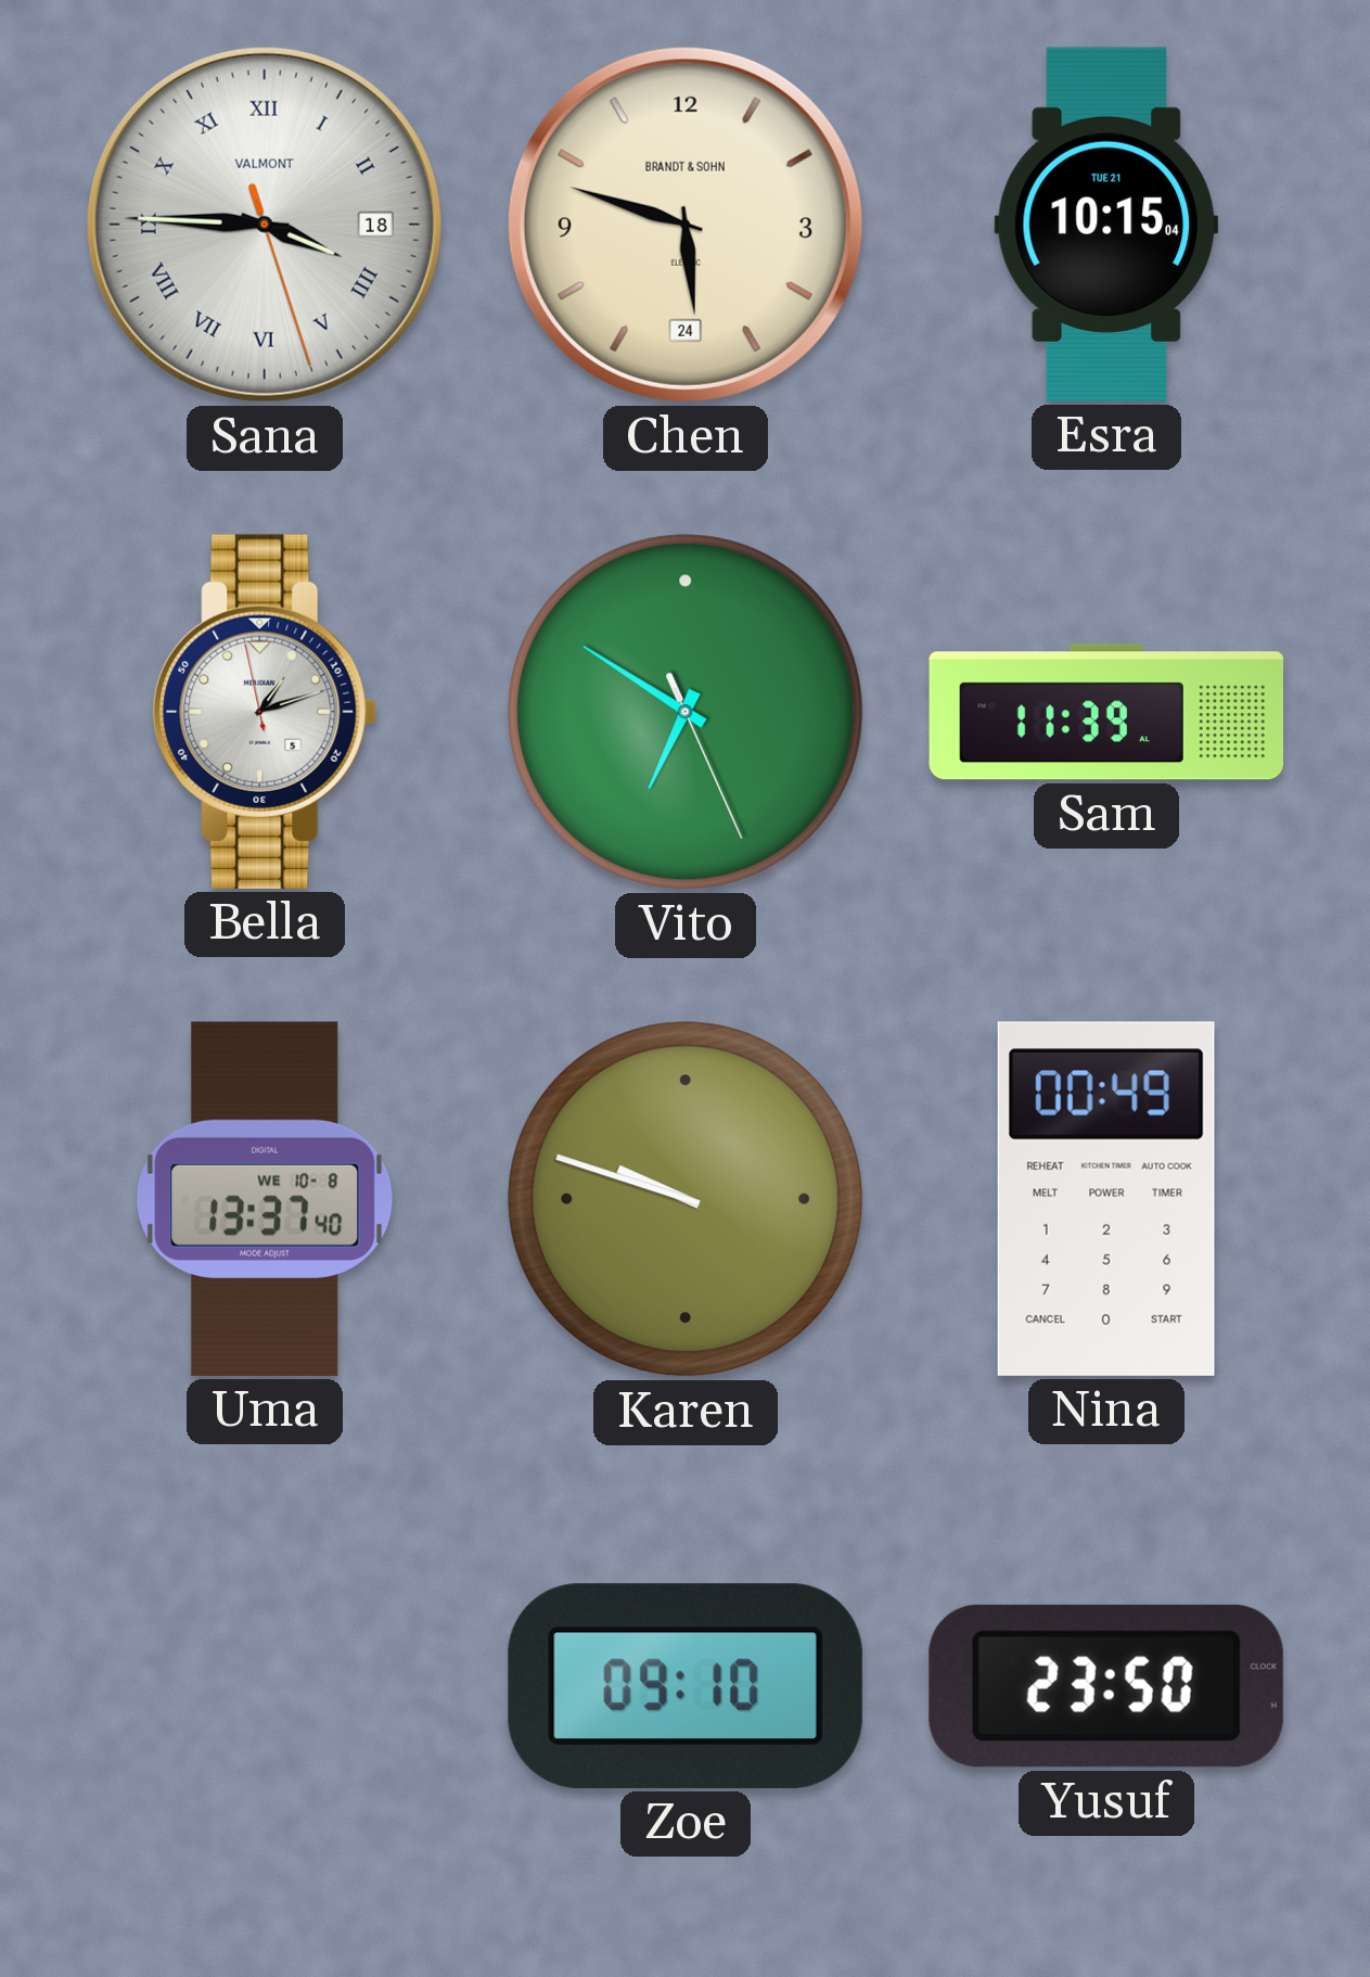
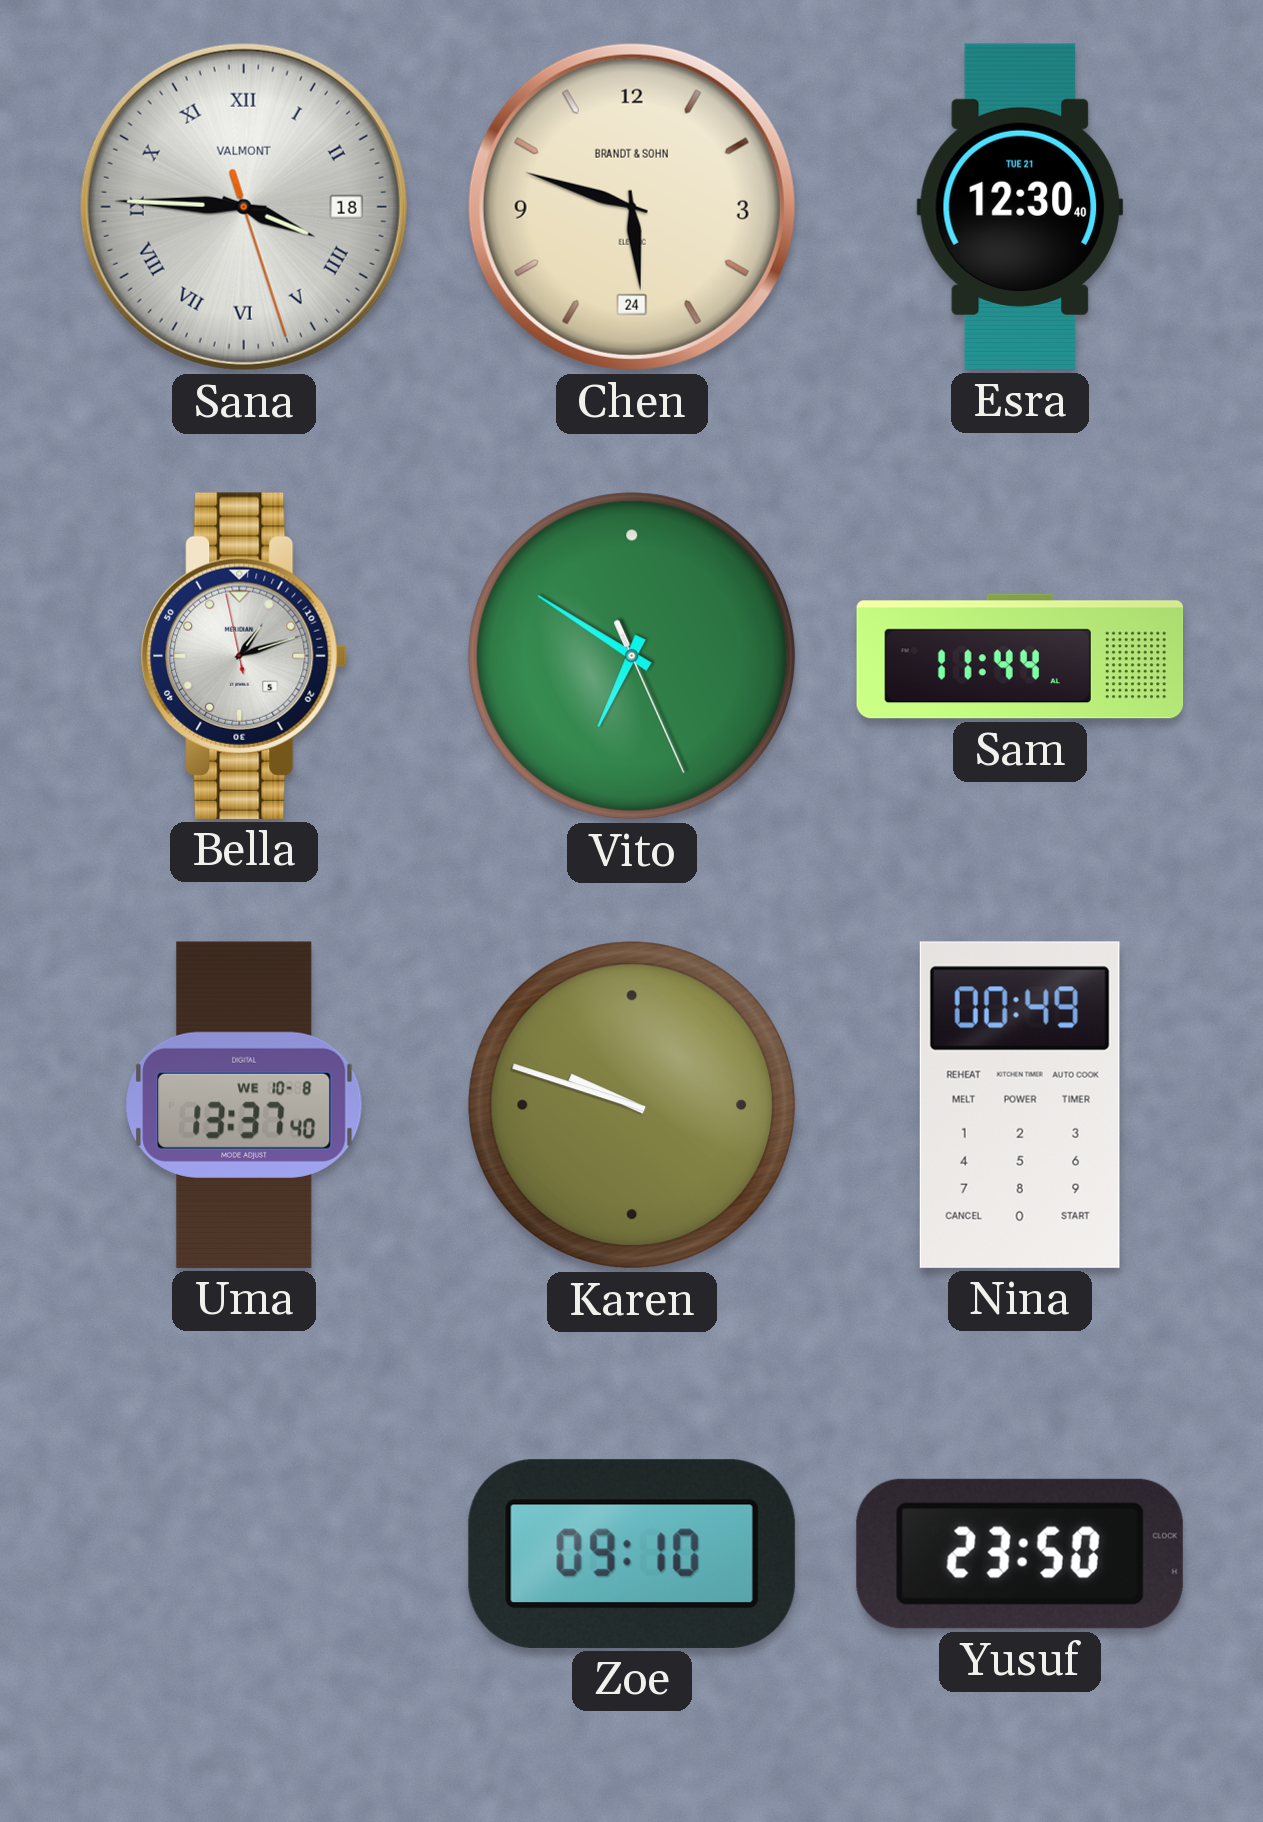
Esra: 10:15 -> 12:30
Sam: 11:39 -> 11:44
